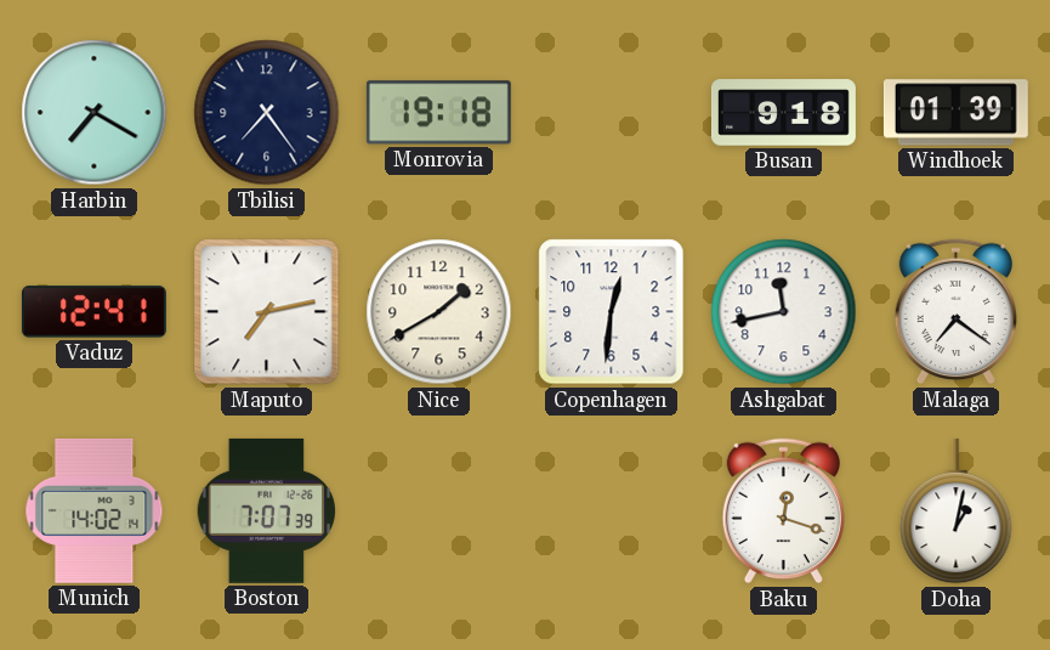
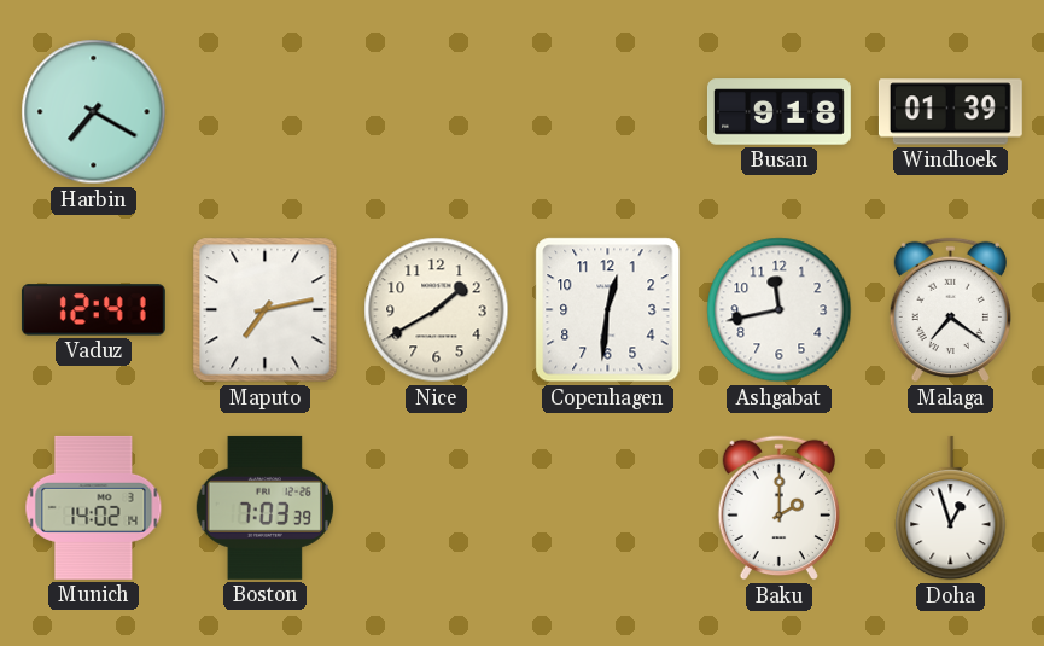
Tbilisi: 7:24 -> none
Monrovia: 19:18 -> none
Boston: 7:07 -> 7:03
Baku: 12:18 -> 2:00
Doha: 1:02 -> 12:57
